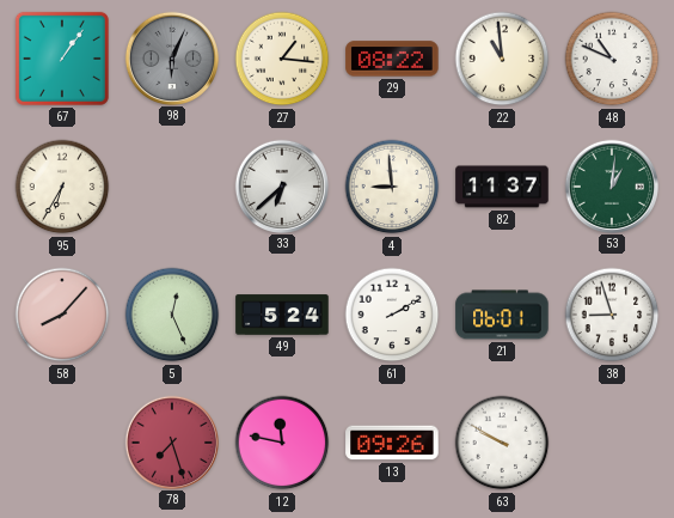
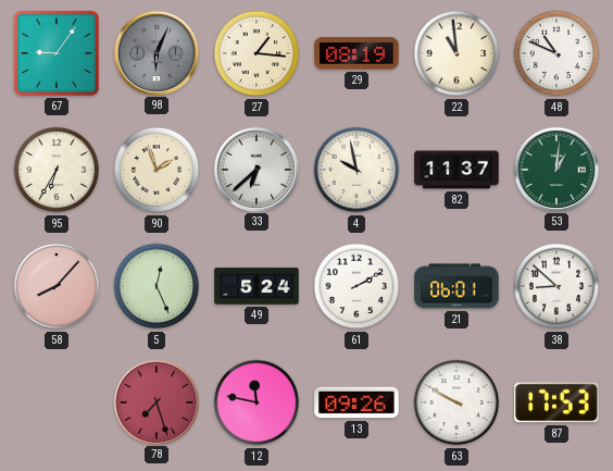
67: 1:06 -> 9:06
29: 08:22 -> 08:19
90: none -> 1:57
4: 8:59 -> 9:58
38: 8:57 -> 8:52
87: none -> 17:53
